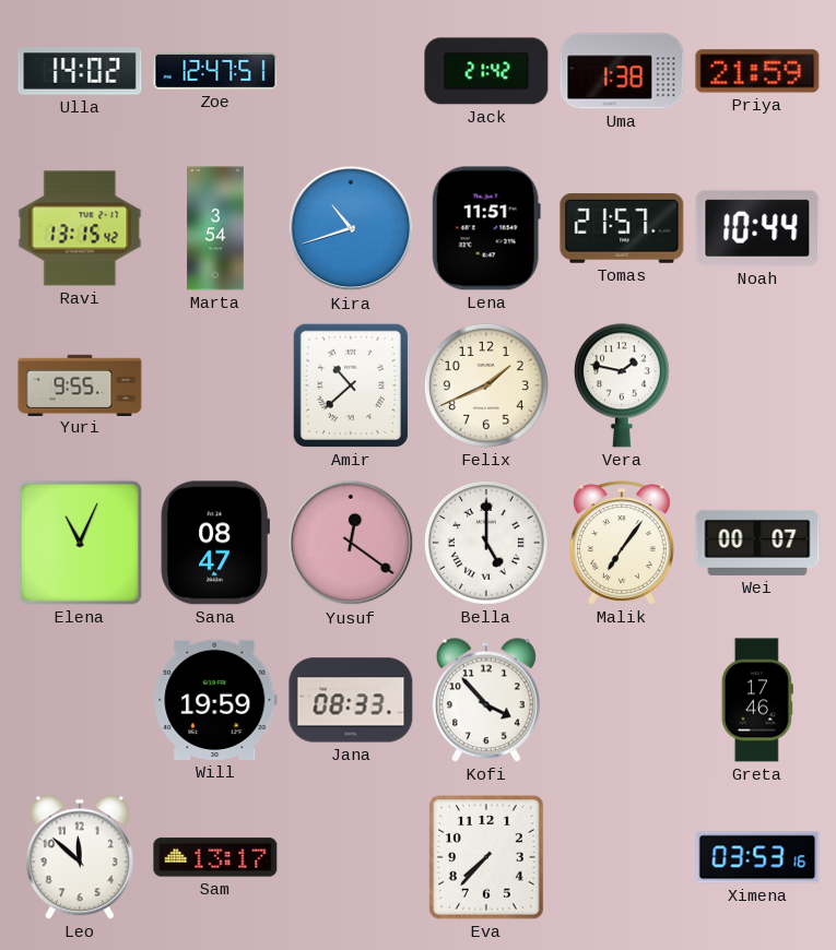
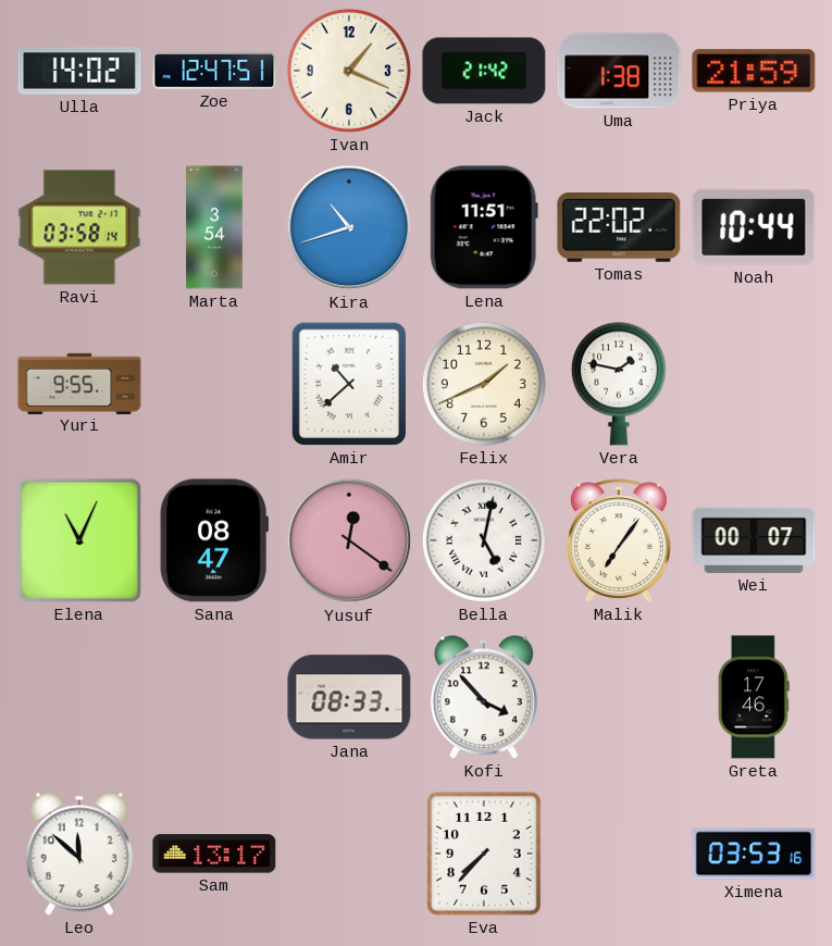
Ivan: none -> 1:19
Ravi: 13:15 -> 03:58
Tomas: 21:57 -> 22:02
Bella: 5:00 -> 5:02
Will: 19:59 -> none
